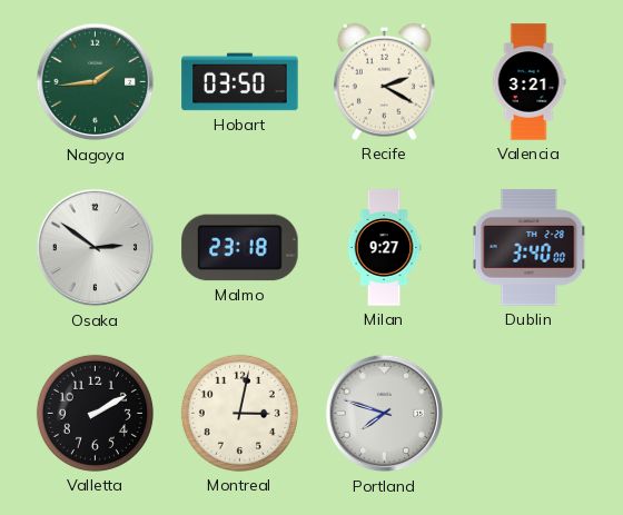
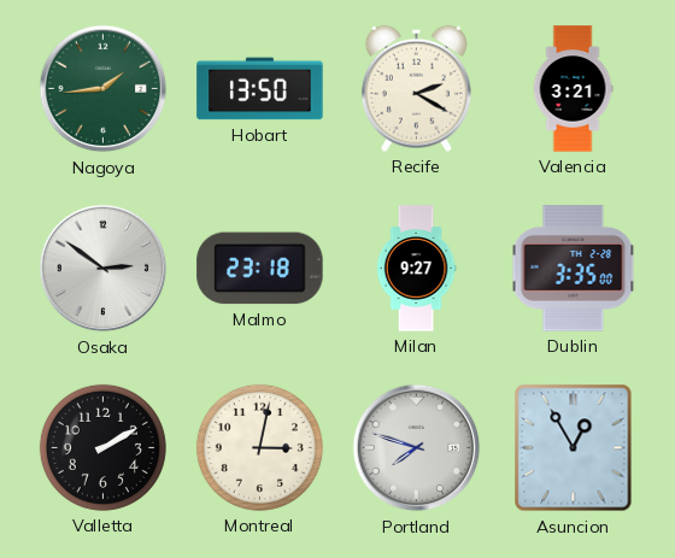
Hobart: 03:50 -> 13:50
Dublin: 3:40 -> 3:35
Asuncion: none -> 12:55
